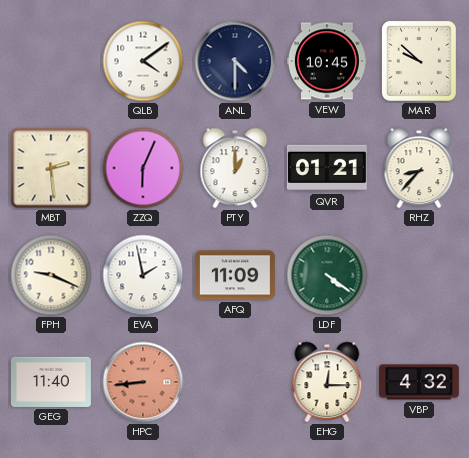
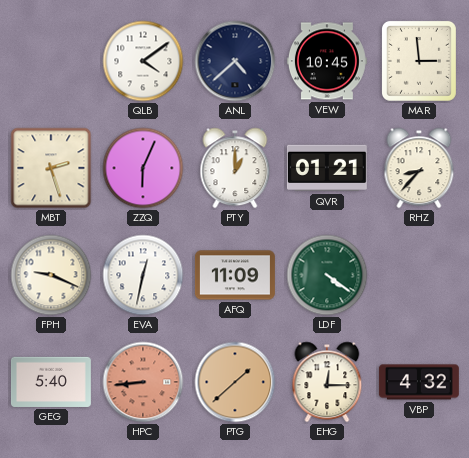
ANL: 4:30 -> 4:38
MAR: 9:52 -> 2:59
MBT: 2:29 -> 2:27
EVA: 1:58 -> 12:32
GEG: 11:40 -> 5:40
PTG: none -> 1:38
